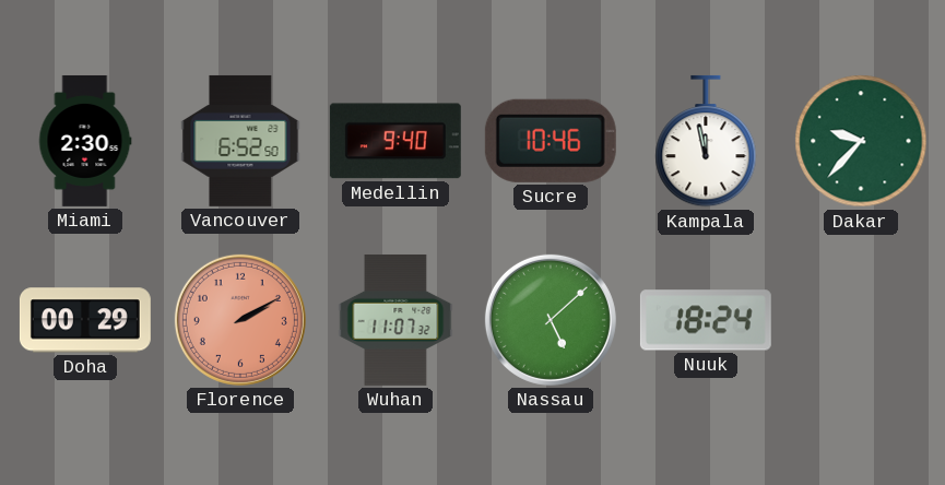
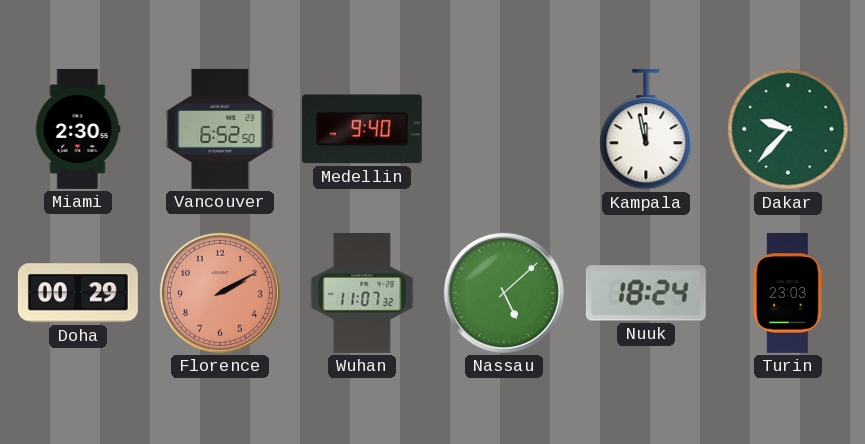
Sucre: 10:46 -> none
Turin: none -> 23:03
